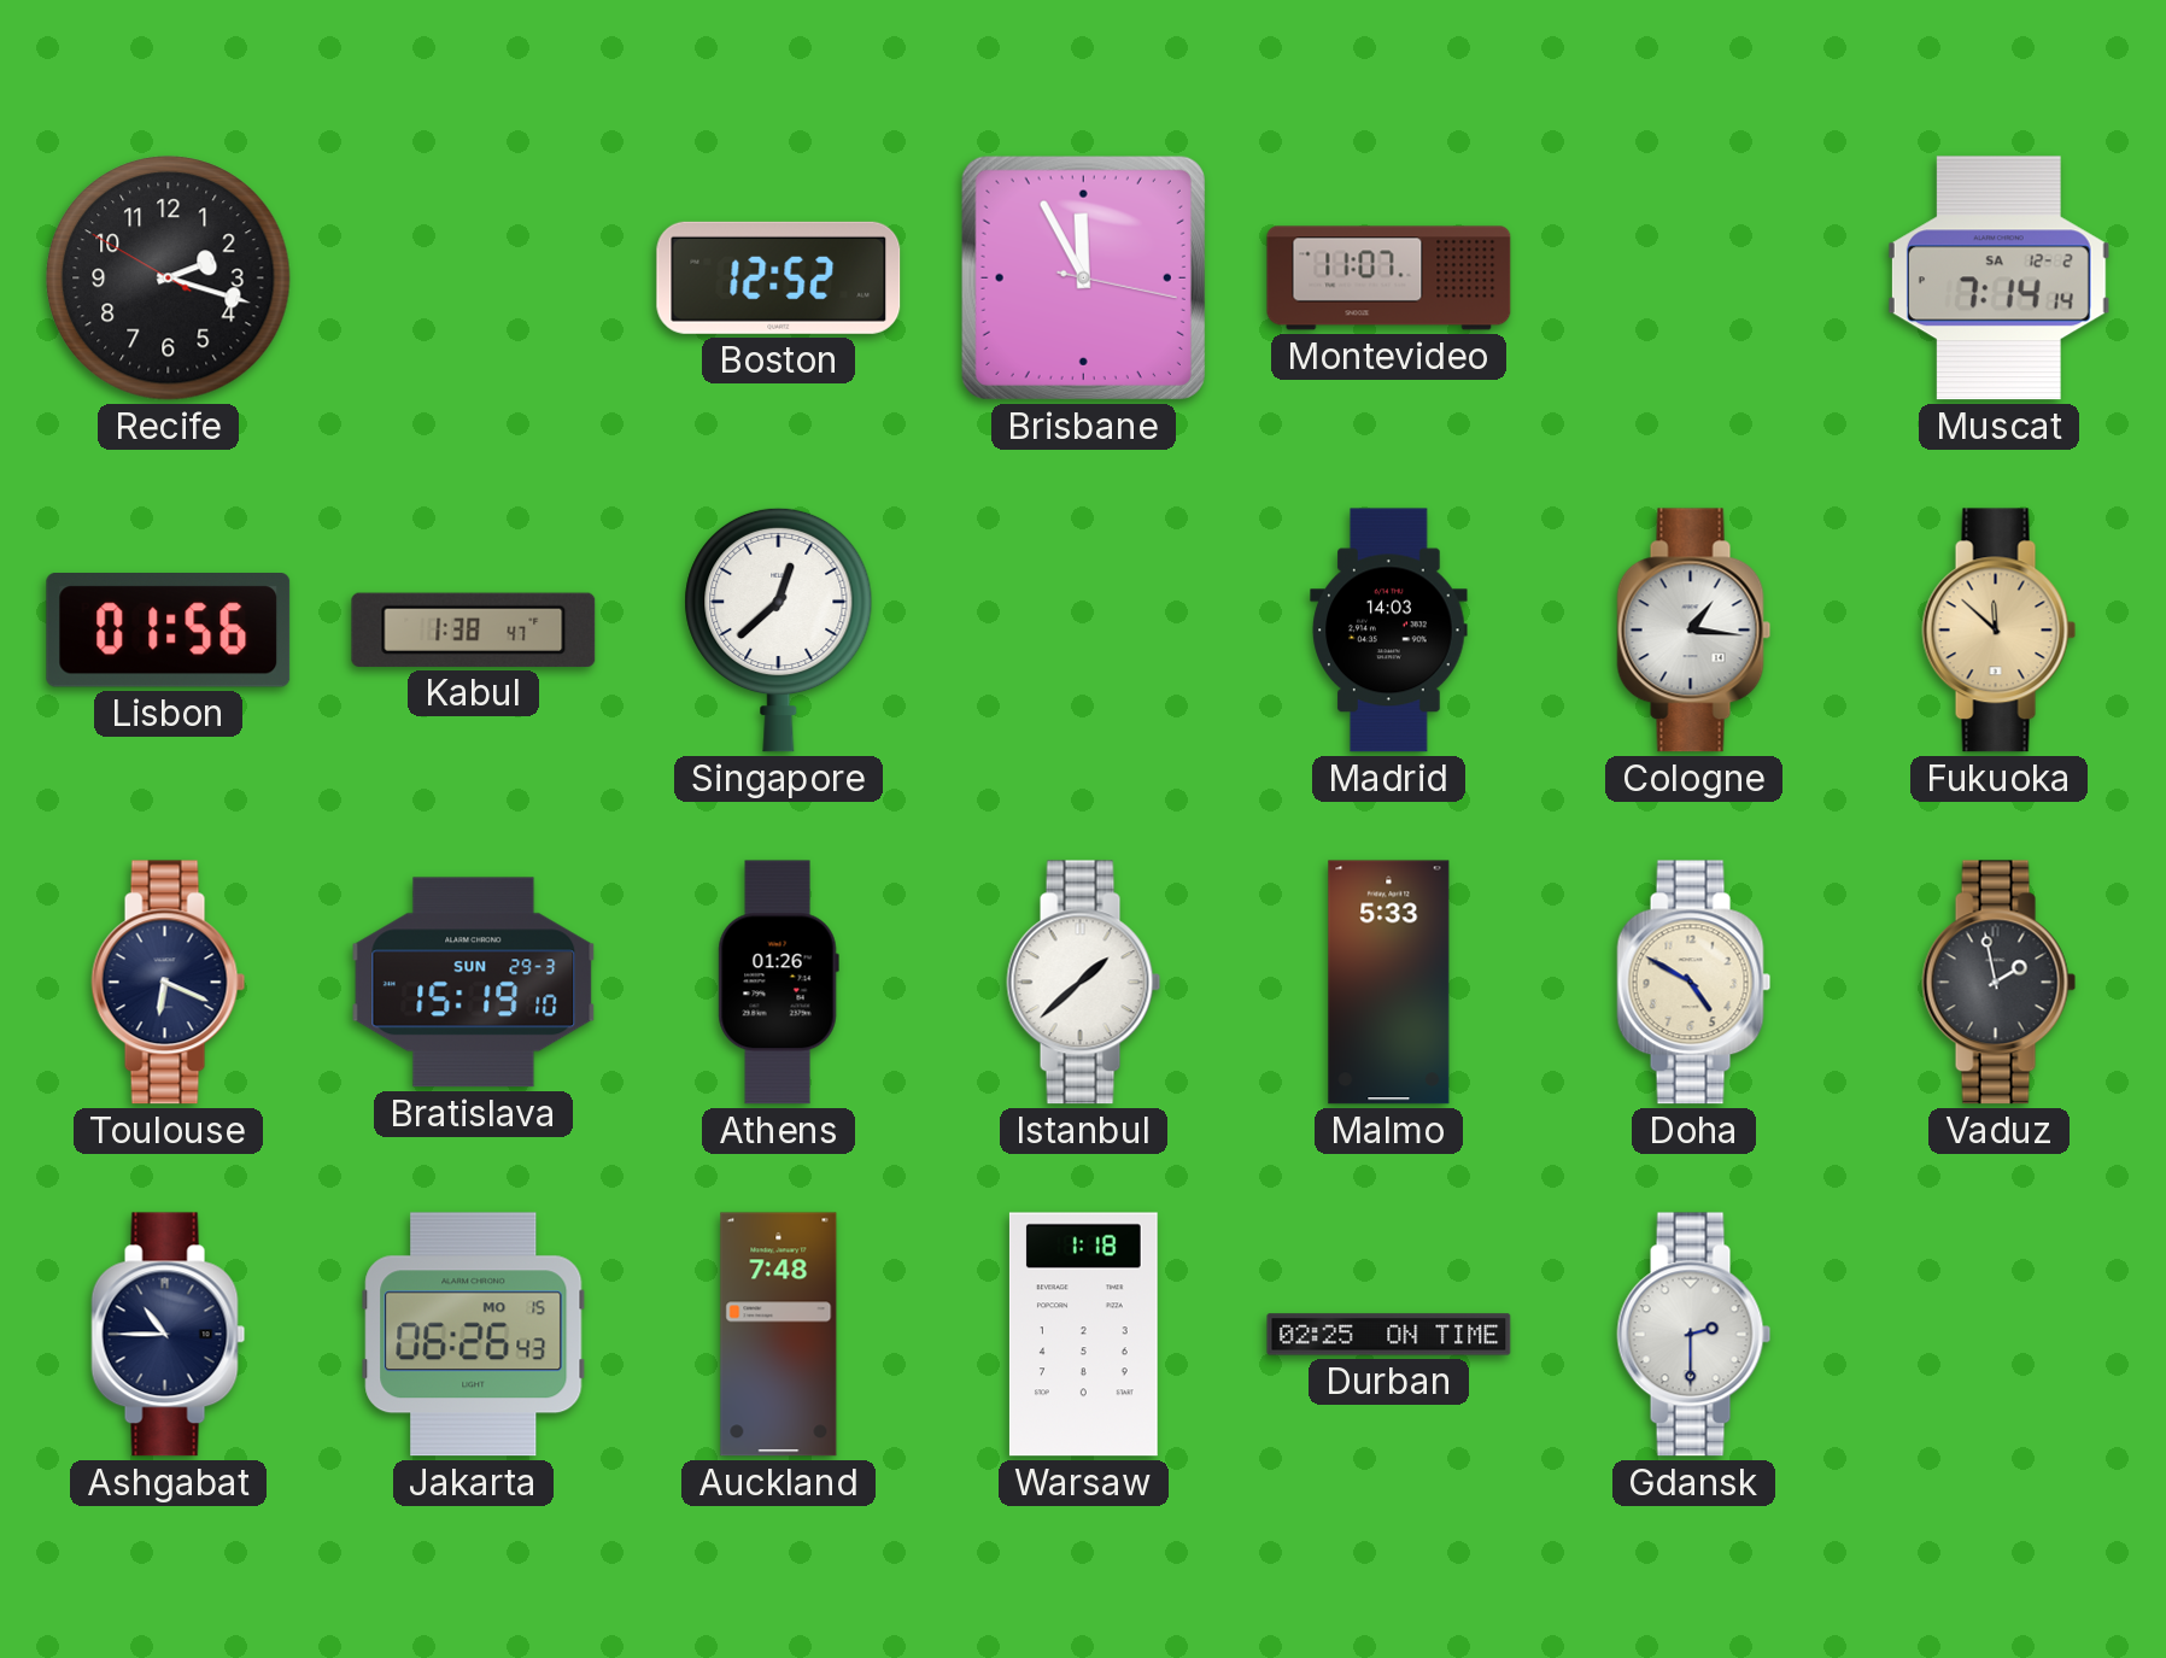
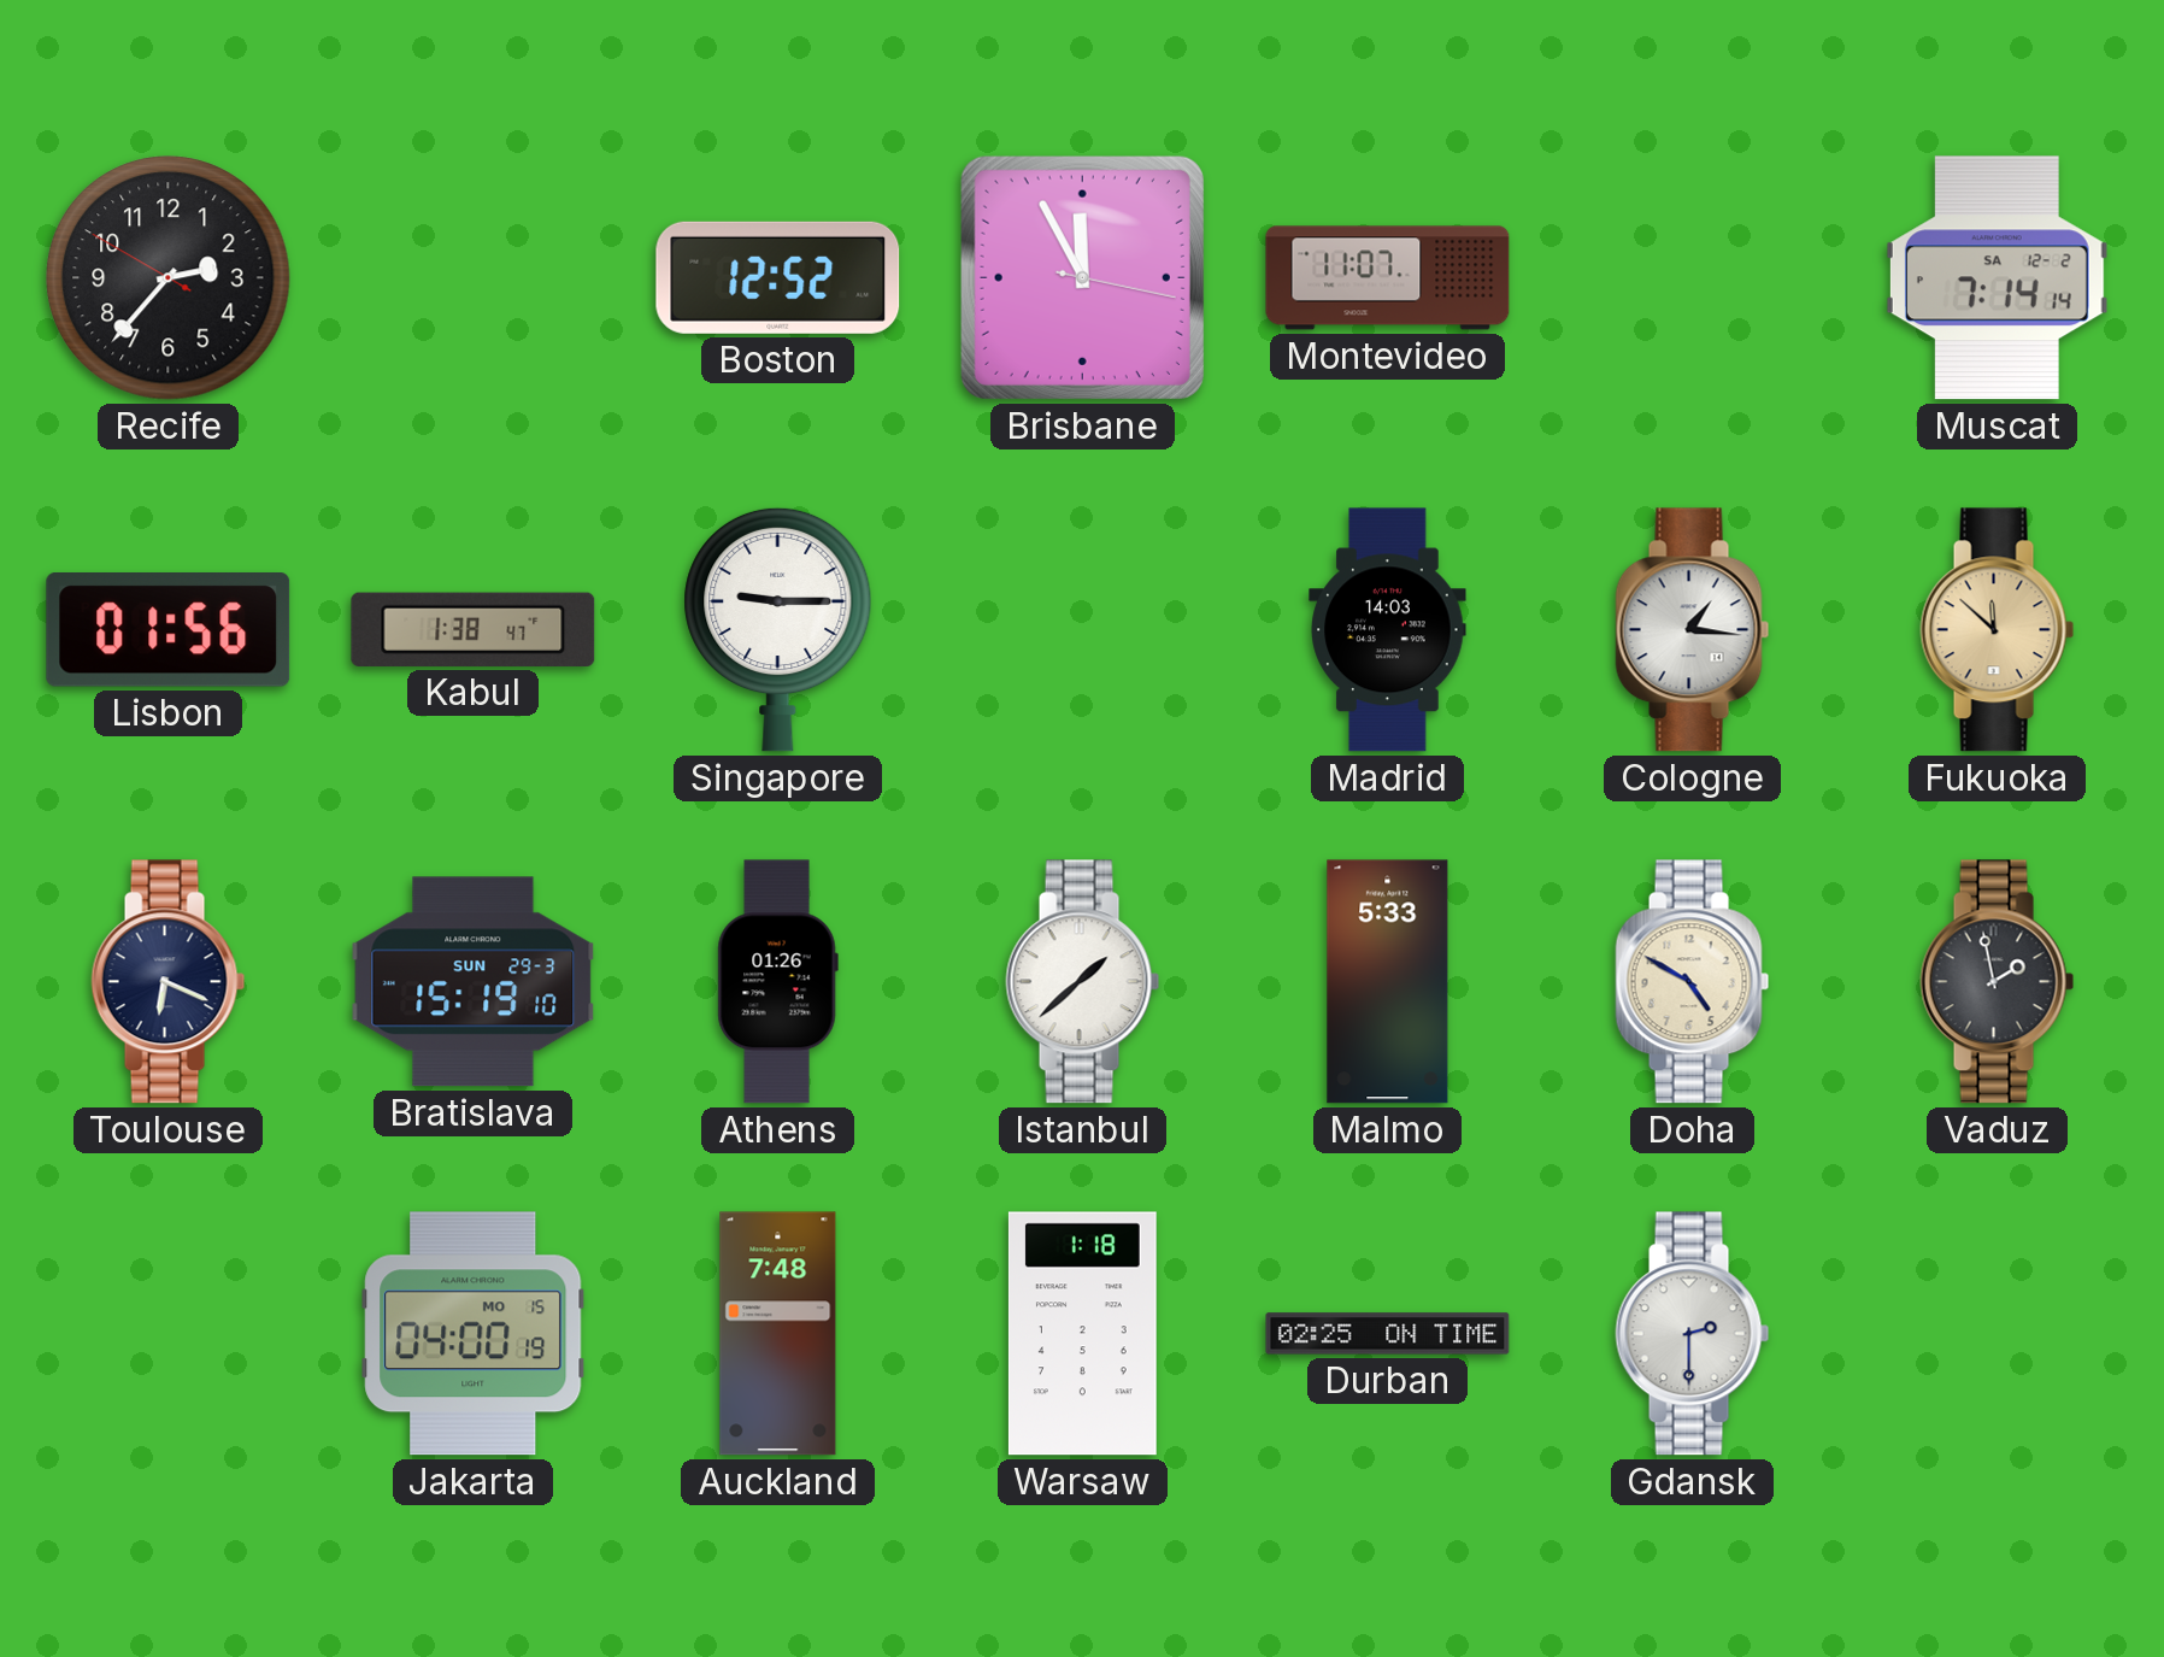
Recife: 2:17 -> 2:36
Singapore: 12:38 -> 9:15
Ashgabat: 10:45 -> none
Jakarta: 06:26 -> 04:00
